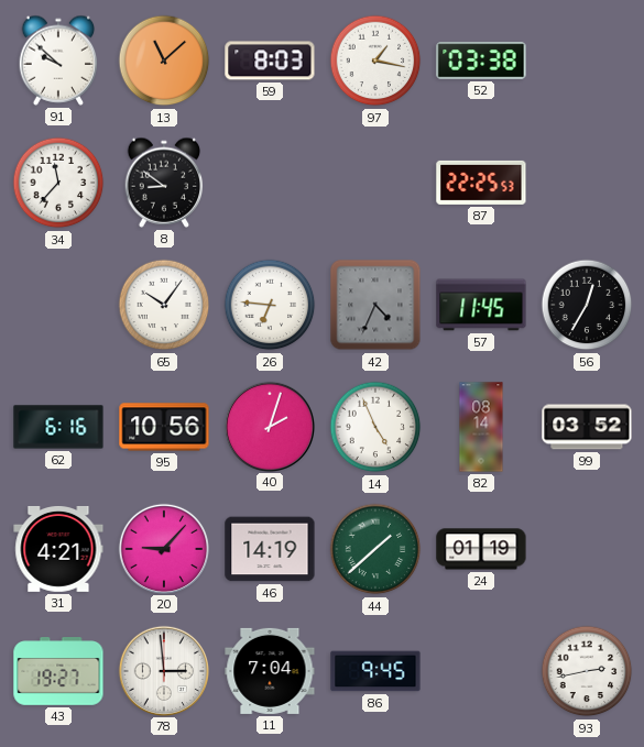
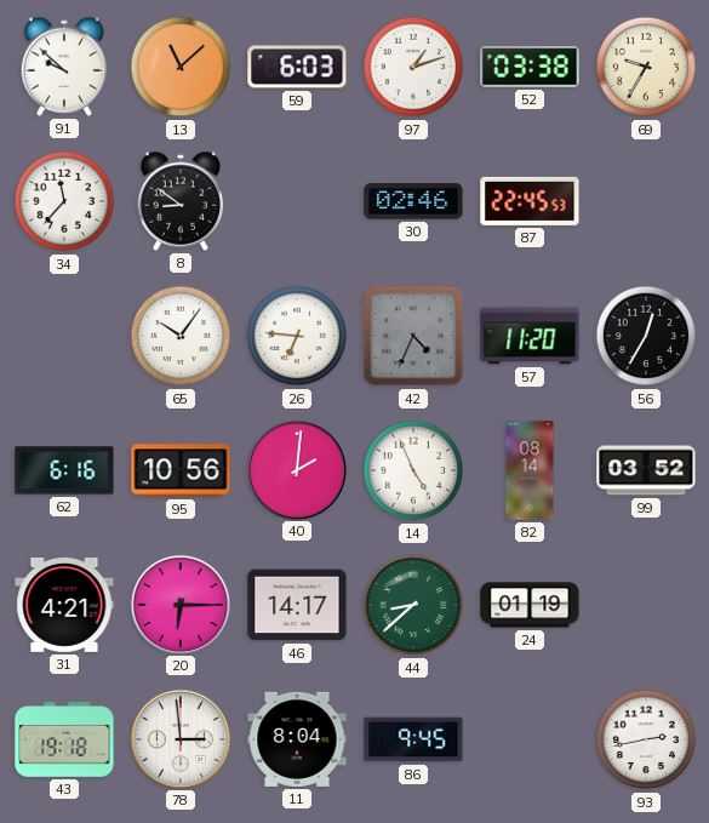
59: 8:03 -> 6:03
97: 1:17 -> 1:12
69: none -> 9:35
30: none -> 02:46
87: 22:25 -> 22:45
57: 11:45 -> 11:20
40: 2:03 -> 2:01
20: 9:07 -> 6:15
46: 14:19 -> 14:17
44: 1:38 -> 8:38
43: 19:27 -> 19:18
11: 7:04 -> 8:04
